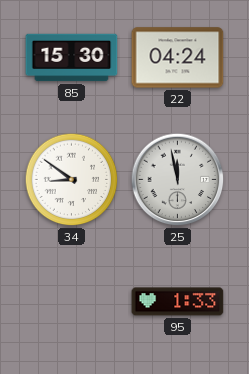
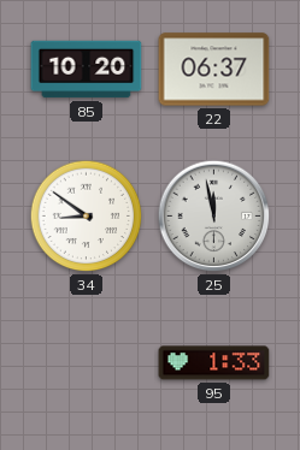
85: 15:30 -> 10:20
22: 04:24 -> 06:37
